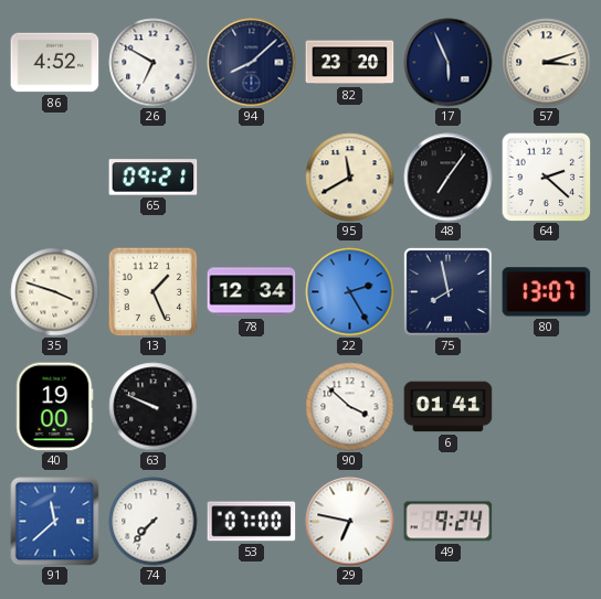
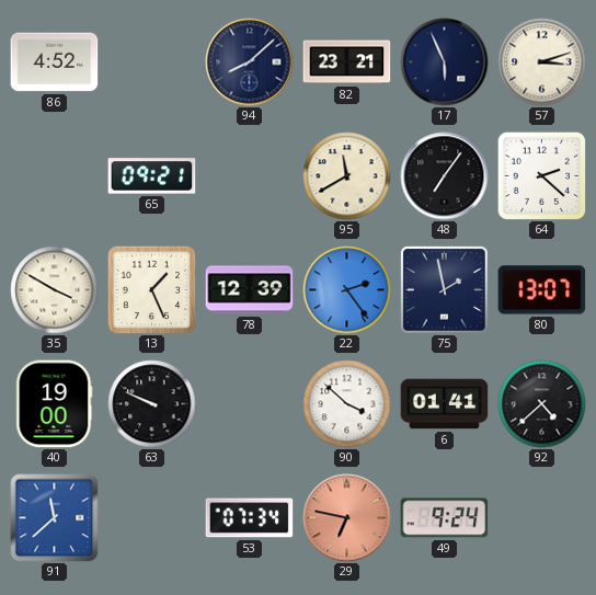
26: 6:50 -> none
82: 23:20 -> 23:21
35: 3:48 -> 3:50
78: 12:34 -> 12:39
22: 2:25 -> 2:24
75: 7:58 -> 1:58
92: none -> 4:38
74: 7:37 -> none
53: 07:00 -> 07:34
29 dial: white -> salmon
